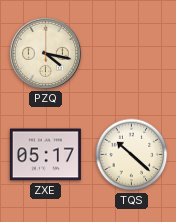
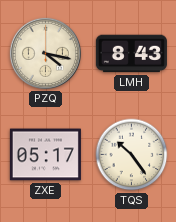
LMH: none -> 8:43
TQS: 10:22 -> 10:24
